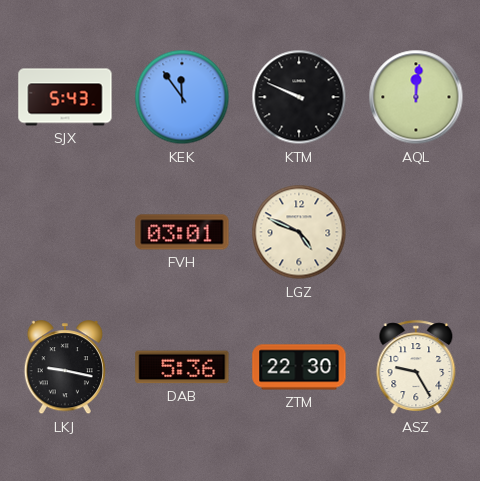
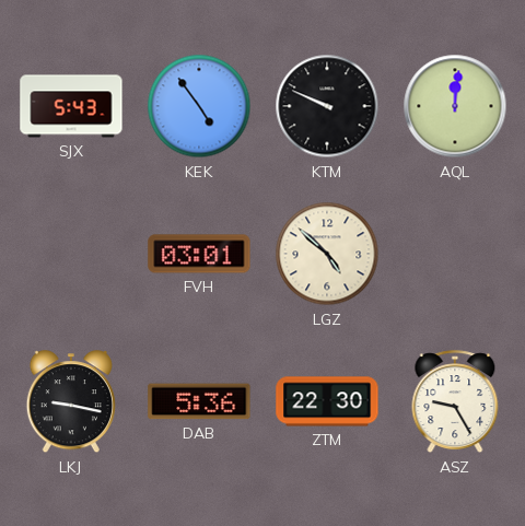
KEK: 11:54 -> 4:54
LGZ: 4:49 -> 4:52
